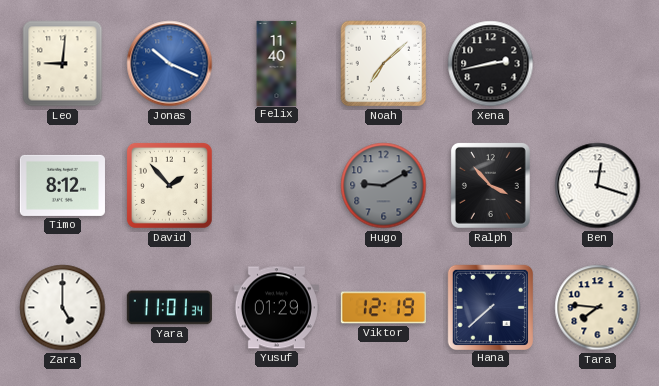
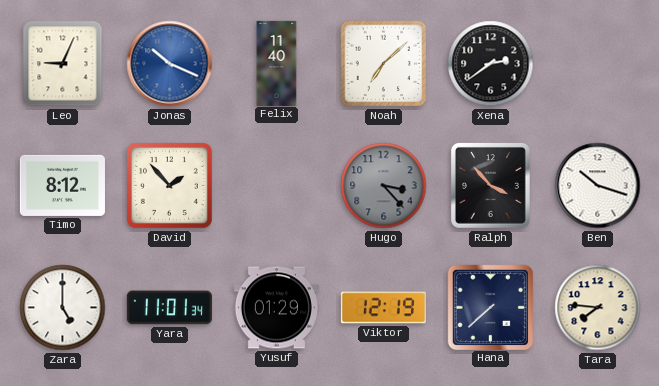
Leo: 9:01 -> 9:04
Xena: 2:43 -> 2:39
Hugo: 9:10 -> 3:23
Ben: 12:18 -> 10:18
